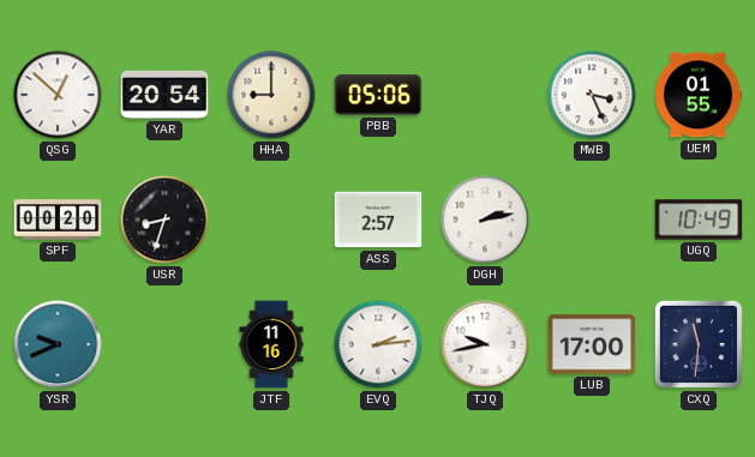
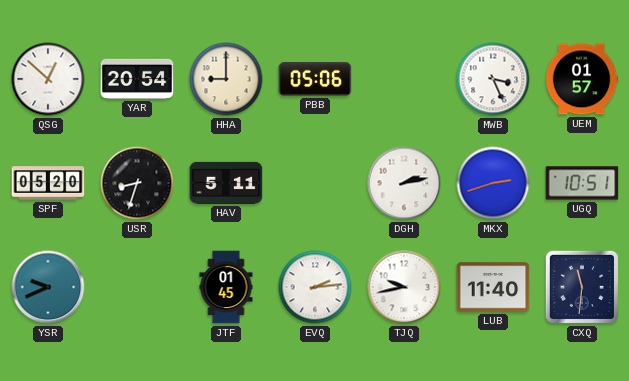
UEM: 01:55 -> 01:57
SPF: 00:20 -> 05:20
HAV: none -> 5:11
ASS: 2:57 -> none
MKX: none -> 2:42
UGQ: 10:49 -> 10:51
JTF: 11:16 -> 01:45
LUB: 17:00 -> 11:40
